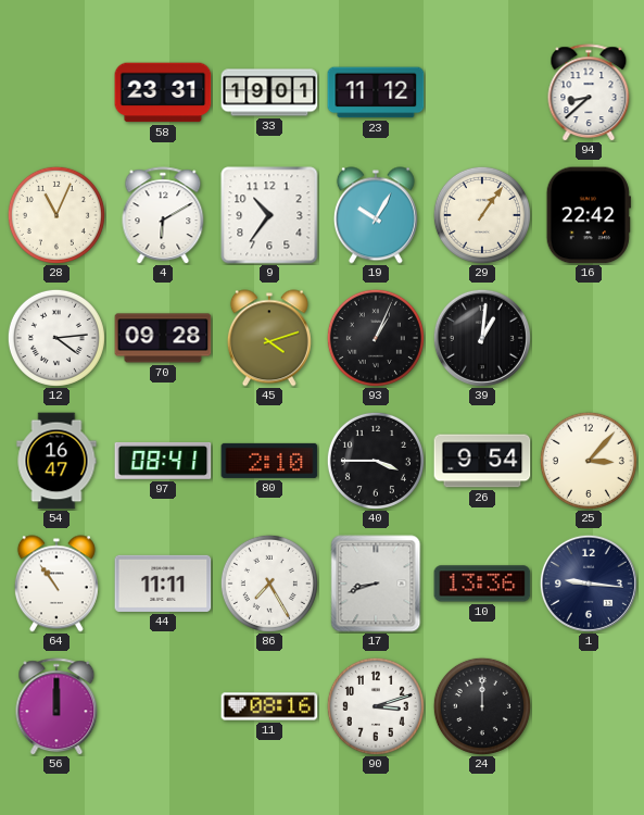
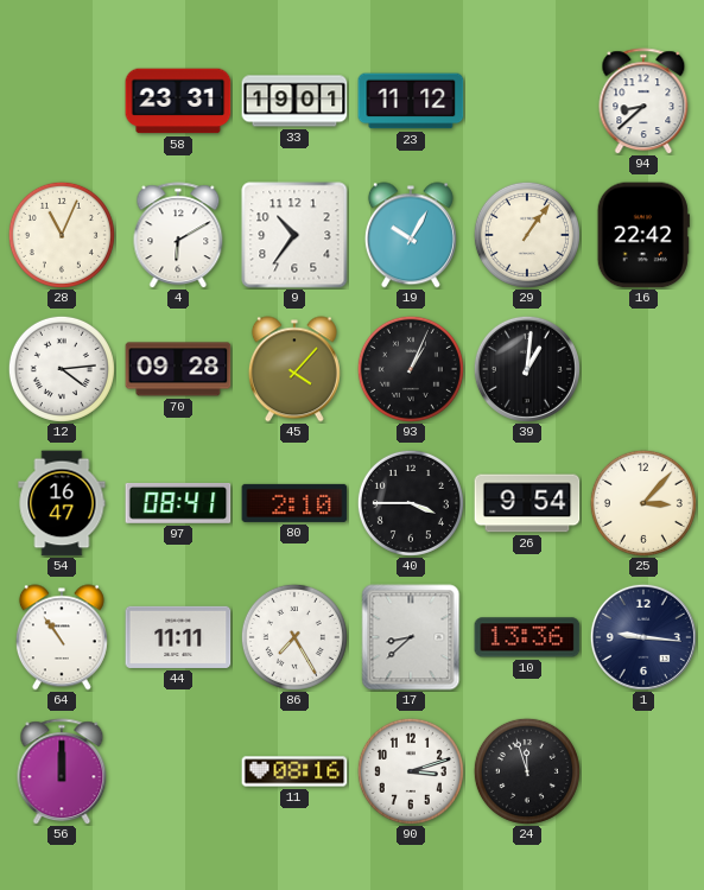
45: 4:12 -> 4:07
17: 8:42 -> 8:38
24: 12:00 -> 11:57
